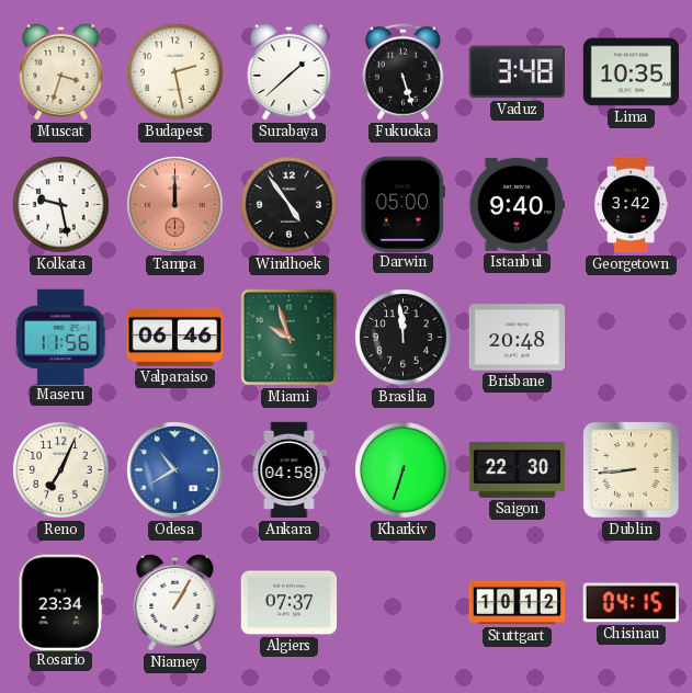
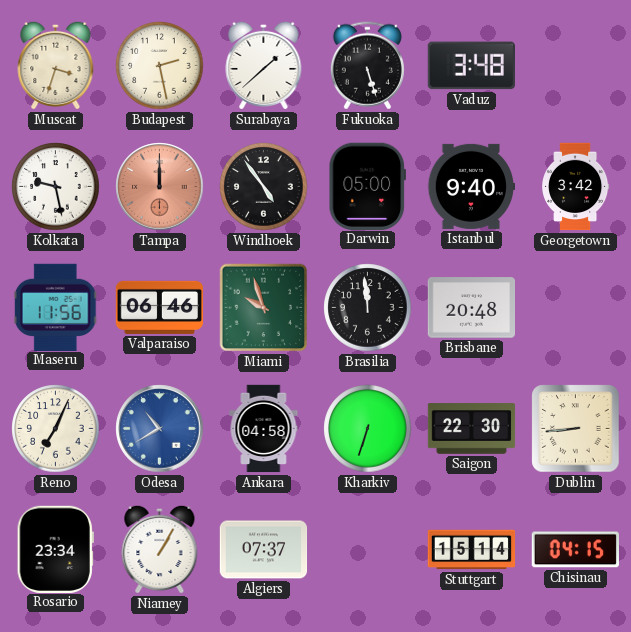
Lima: 10:35 -> none
Stuttgart: 10:12 -> 15:14
